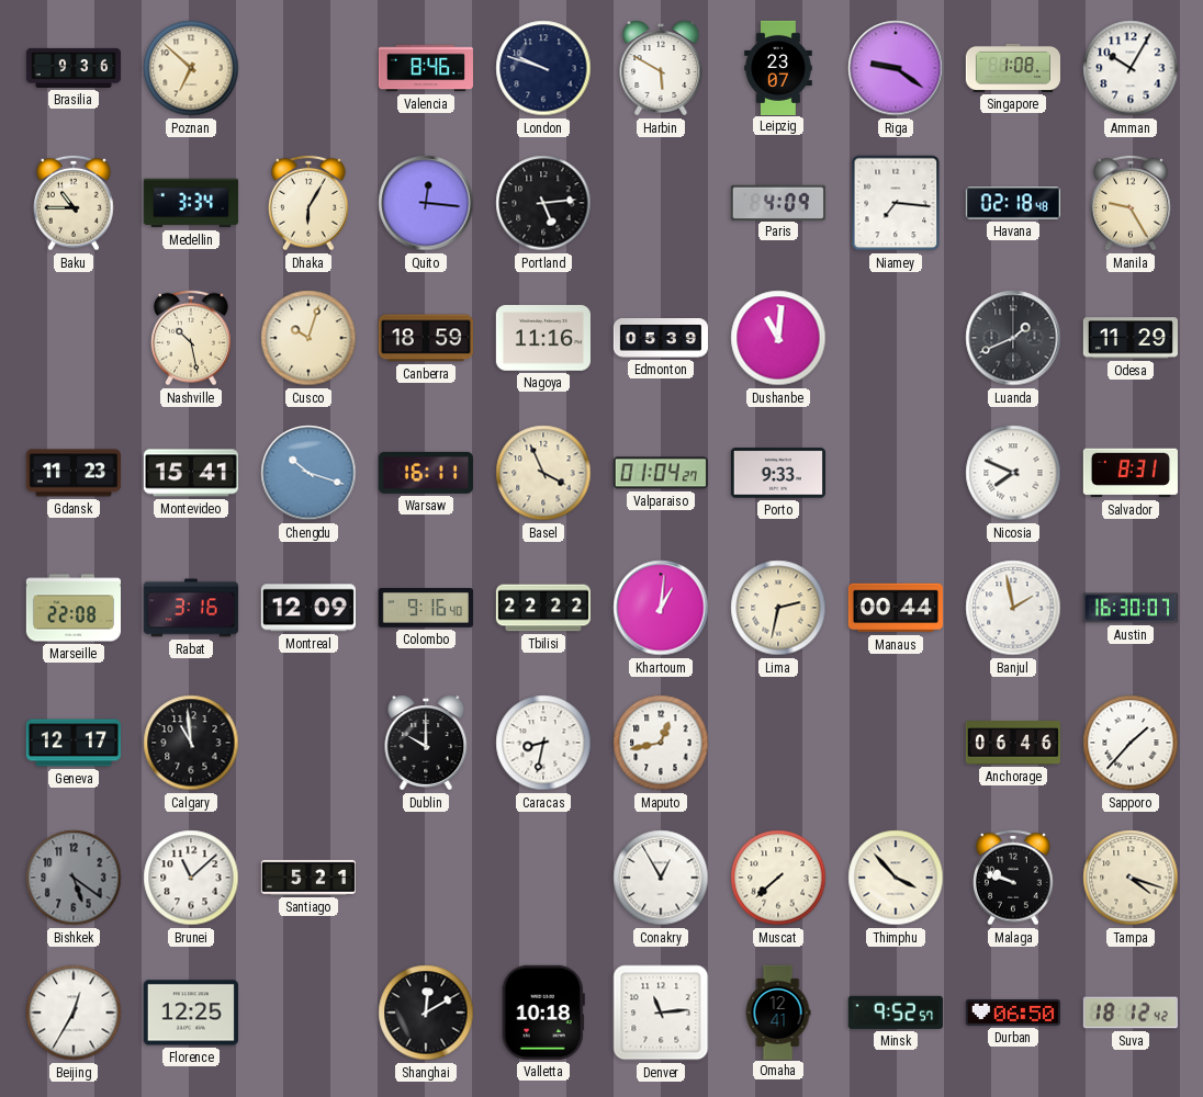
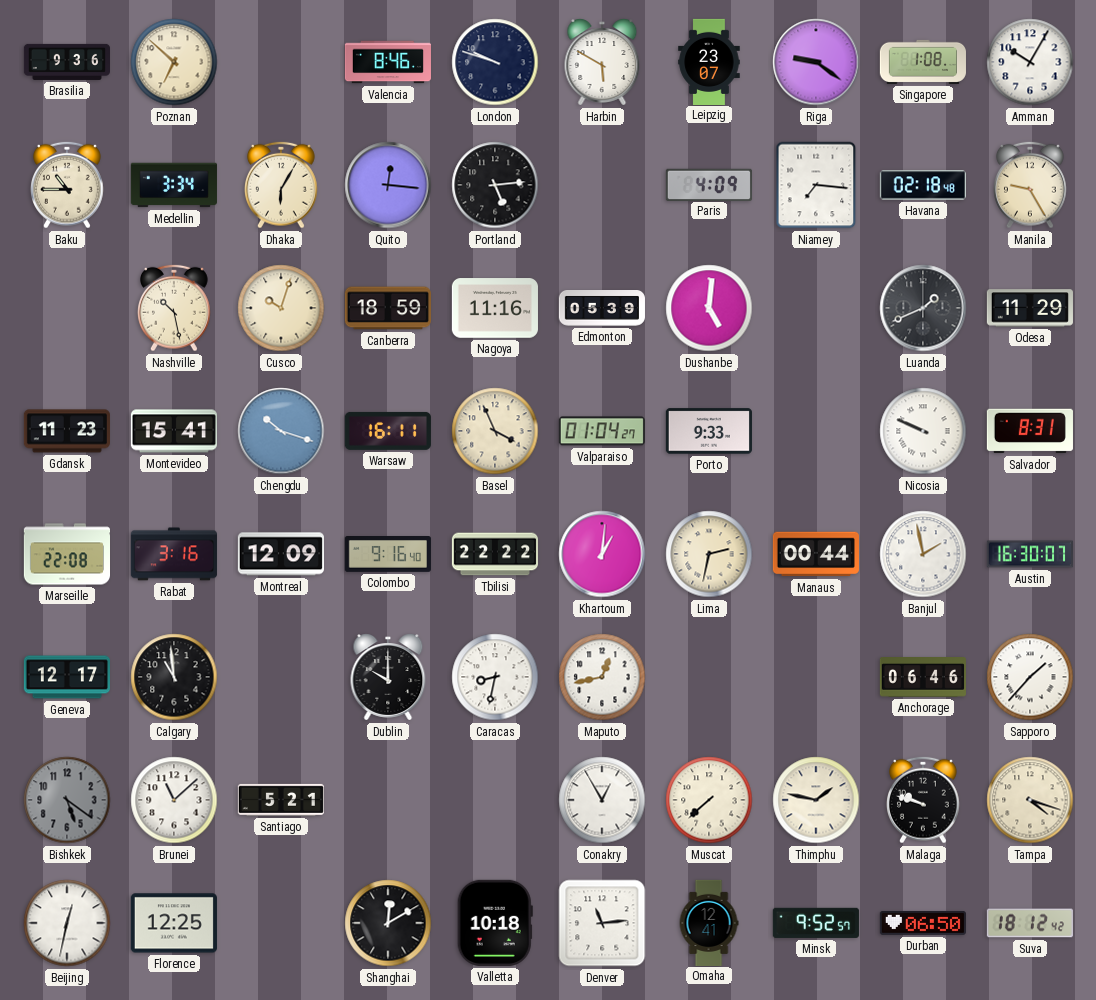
Dushanbe: 11:01 -> 5:01
Nicosia: 7:49 -> 9:49
Thimphu: 3:53 -> 1:47
Beijing: 12:35 -> 12:32
